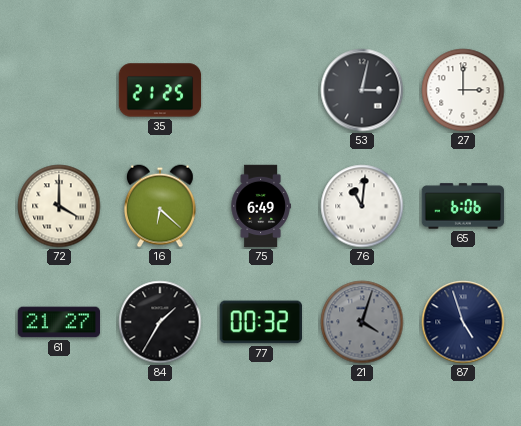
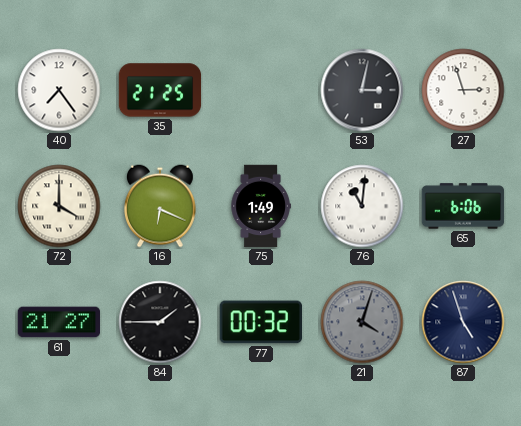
40: none -> 7:24
27: 3:00 -> 2:57
16: 6:22 -> 6:19
75: 6:49 -> 1:49
84: 1:35 -> 1:45
